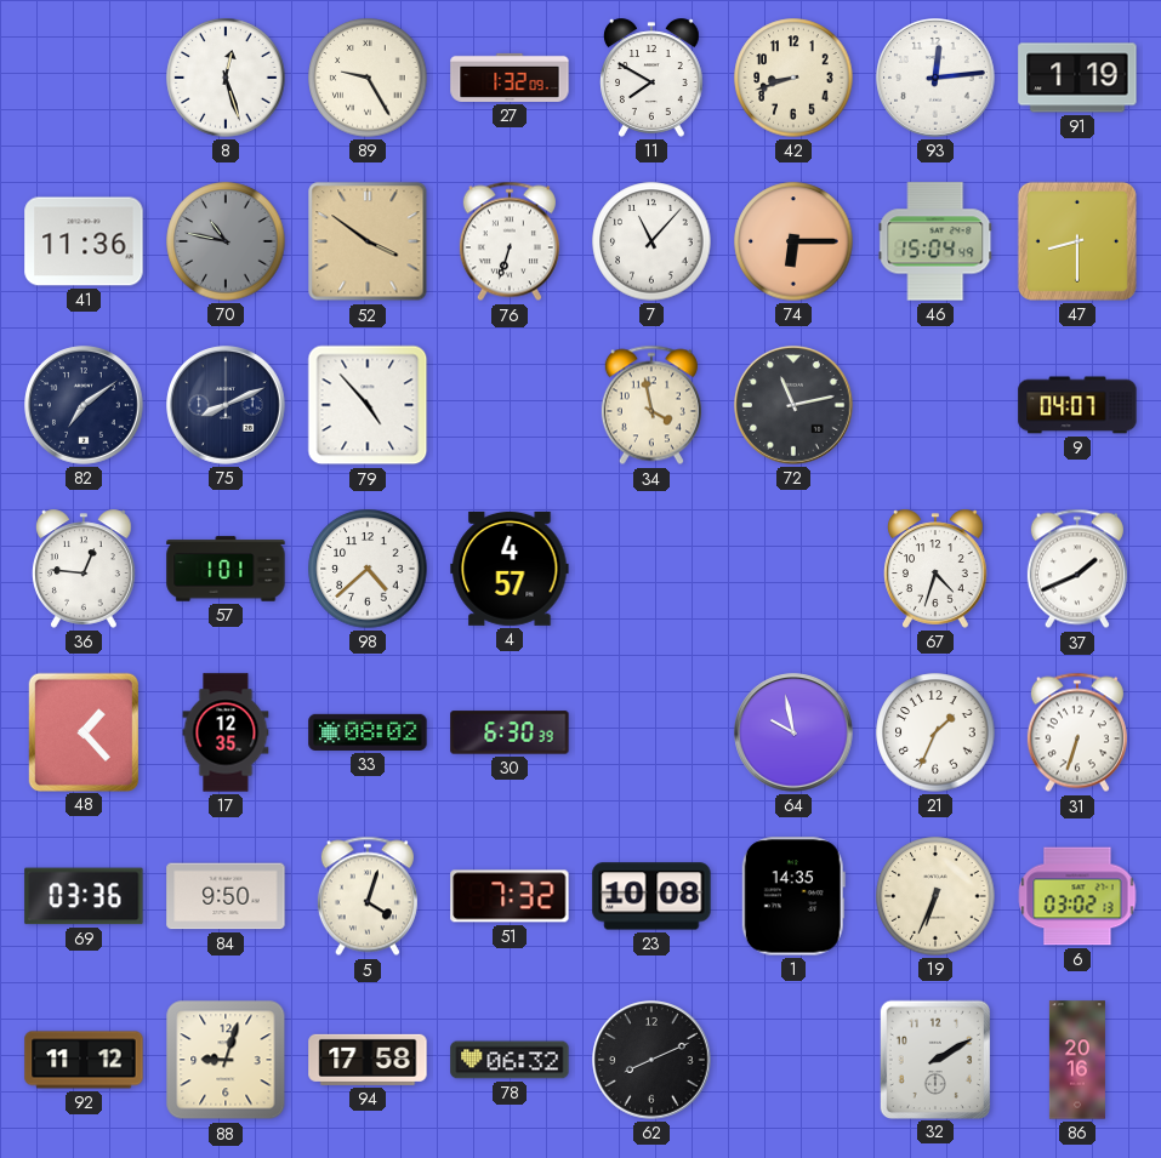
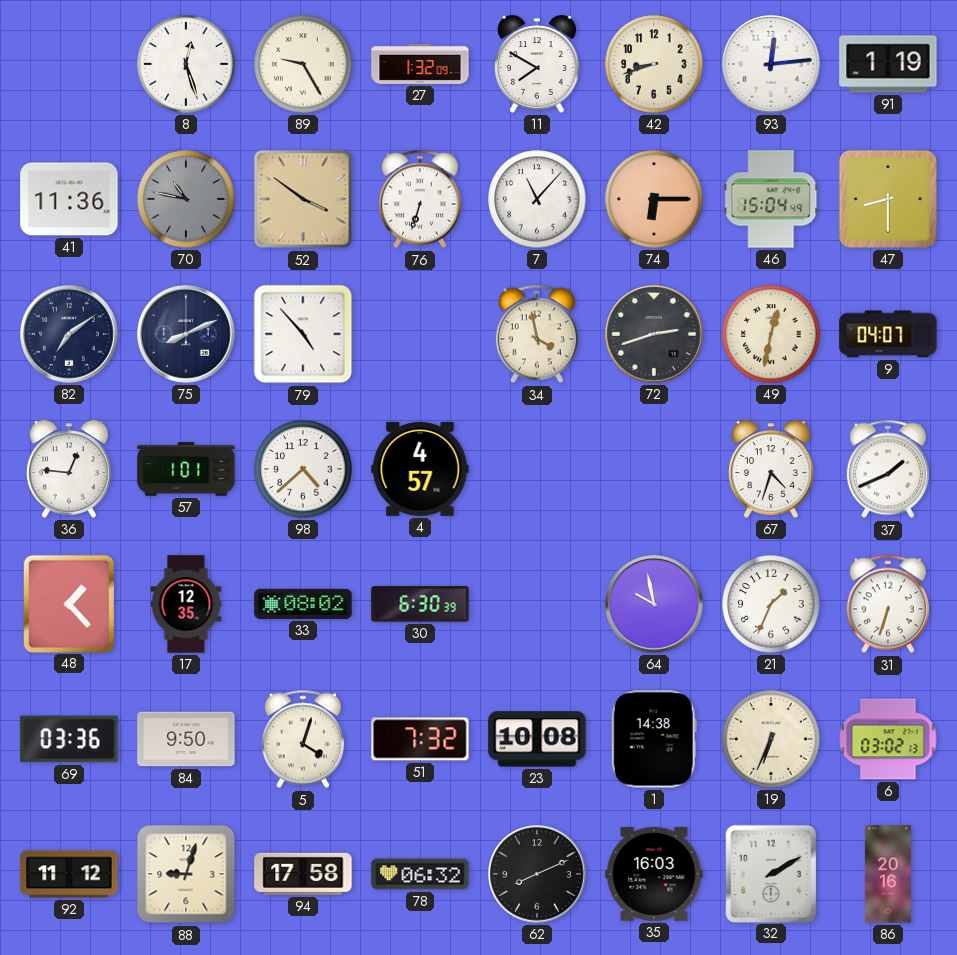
72: 11:13 -> 2:42
49: none -> 12:32
1: 14:35 -> 14:38
35: none -> 16:03
